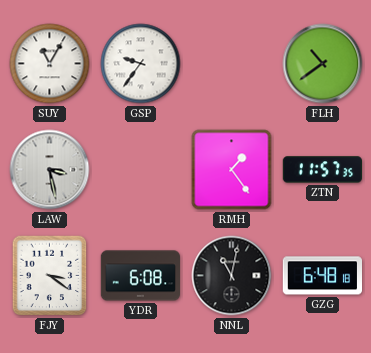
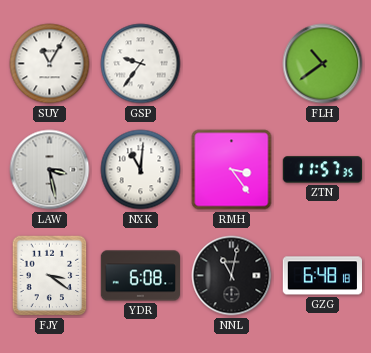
NXK: none -> 11:01
RMH: 1:24 -> 3:24
